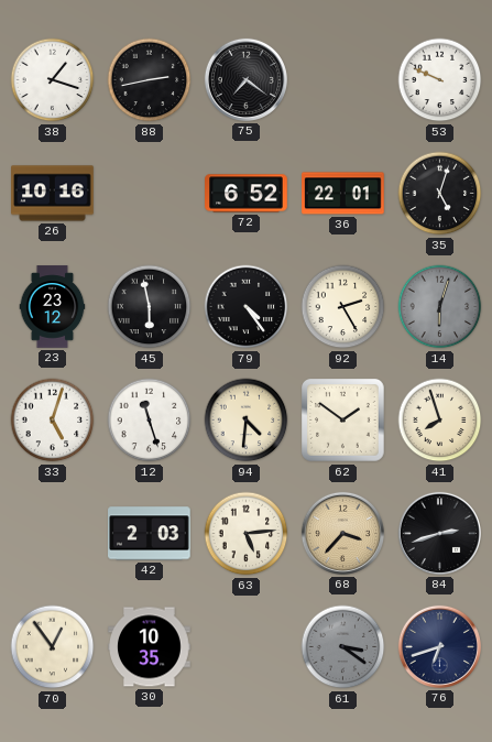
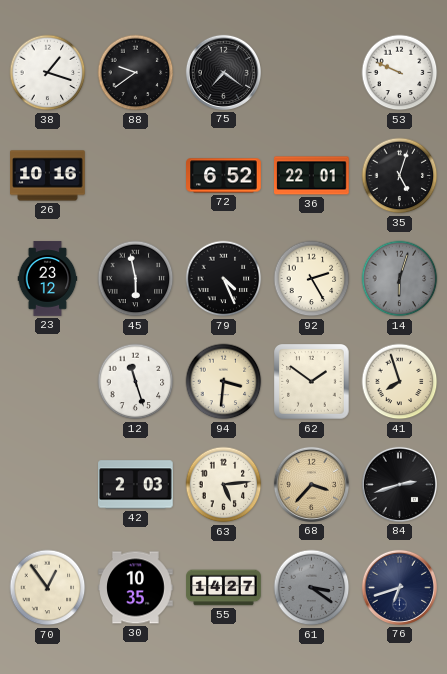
88: 2:43 -> 9:39
79: 4:24 -> 4:26
33: 5:03 -> none
94: 4:31 -> 3:31
55: none -> 14:27
